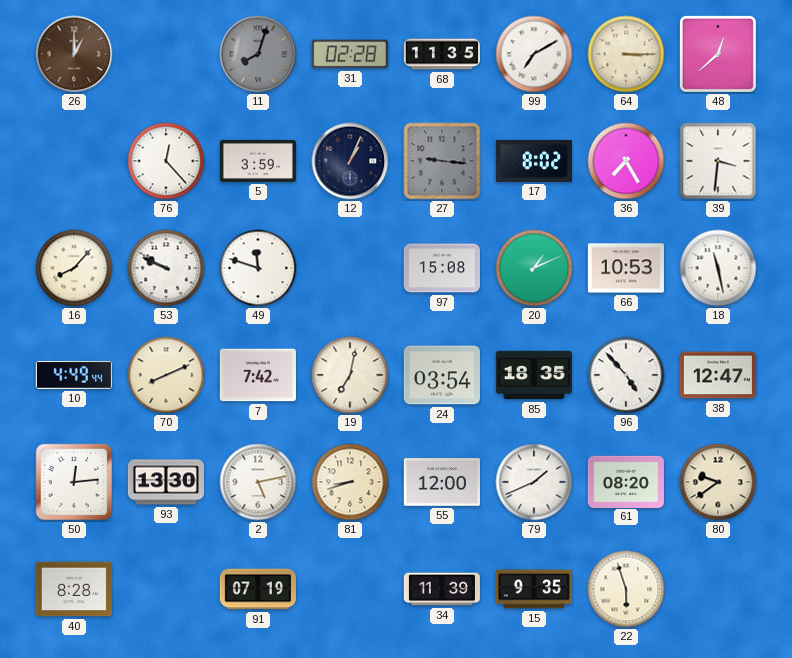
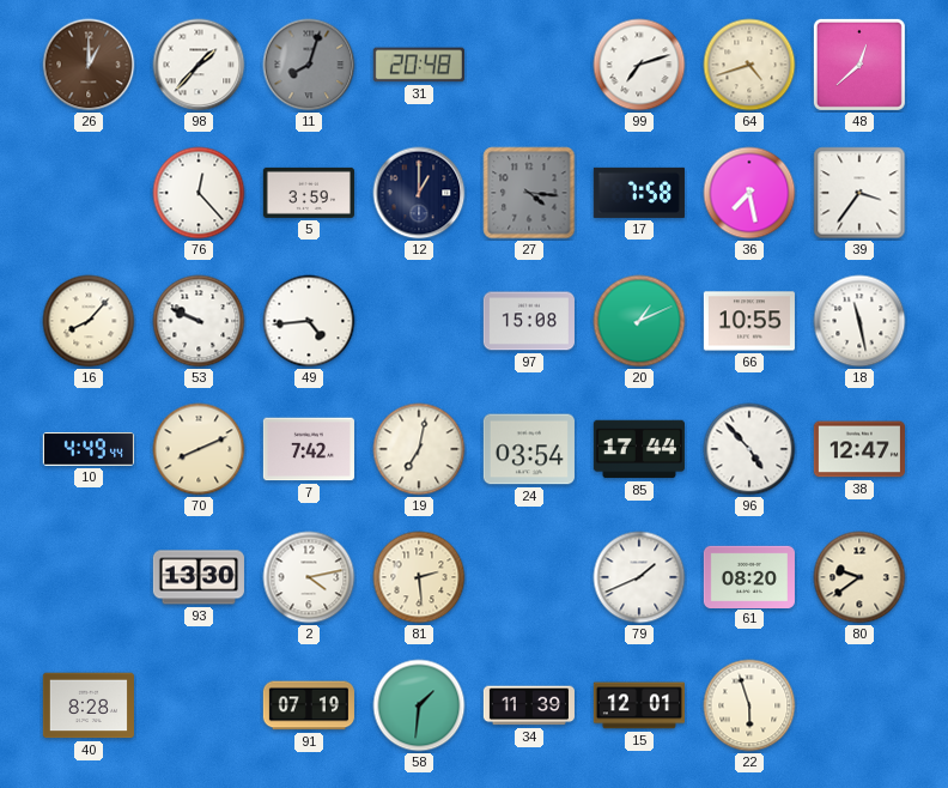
98: none -> 1:37
31: 02:28 -> 20:48
68: 11:35 -> none
99: 7:10 -> 7:12
64: 3:15 -> 4:42
12: 1:04 -> 1:00
27: 9:16 -> 4:16
17: 8:02 -> 7:58
36: 7:25 -> 7:28
39: 3:31 -> 3:36
49: 11:48 -> 4:44
66: 10:53 -> 10:55
85: 18:35 -> 17:44
50: 12:14 -> none
2: 5:13 -> 4:13
81: 8:42 -> 2:29
55: 12:00 -> none
58: none -> 1:31
15: 9:35 -> 12:01
